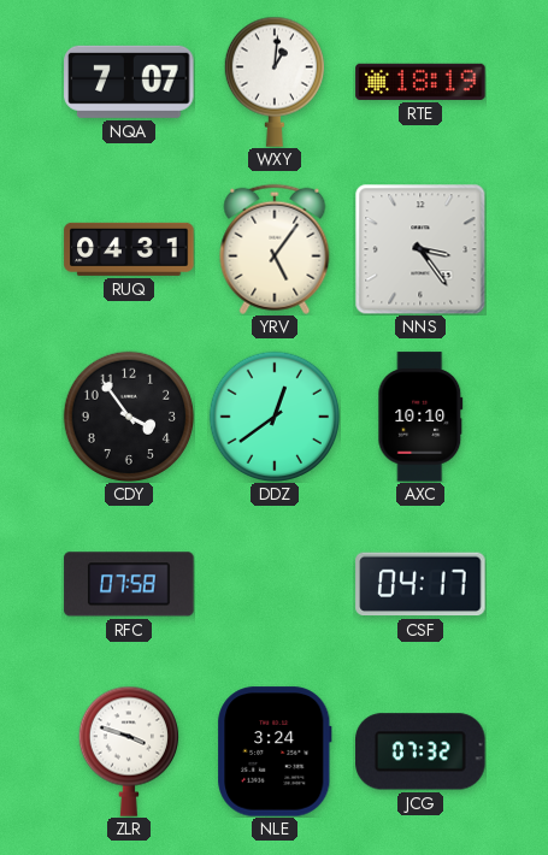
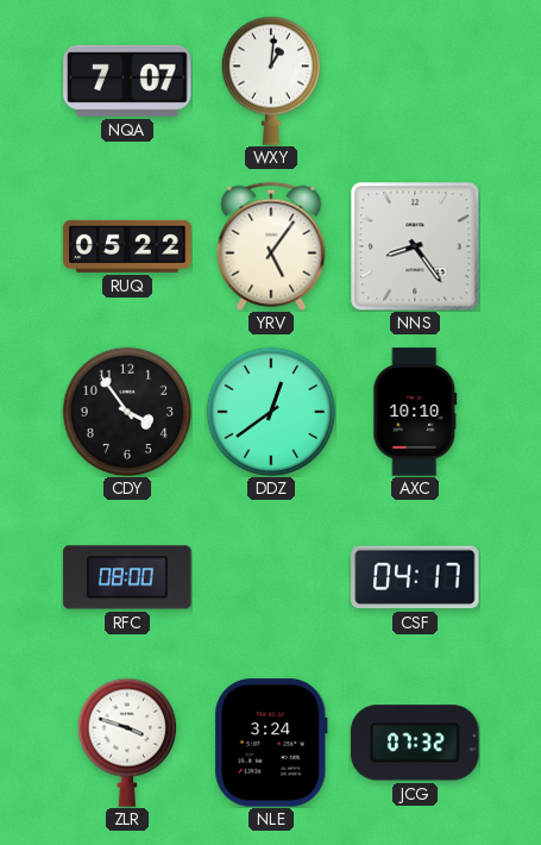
RTE: 18:19 -> none
RUQ: 04:31 -> 05:22
NNS: 3:24 -> 8:24
RFC: 07:58 -> 08:00
